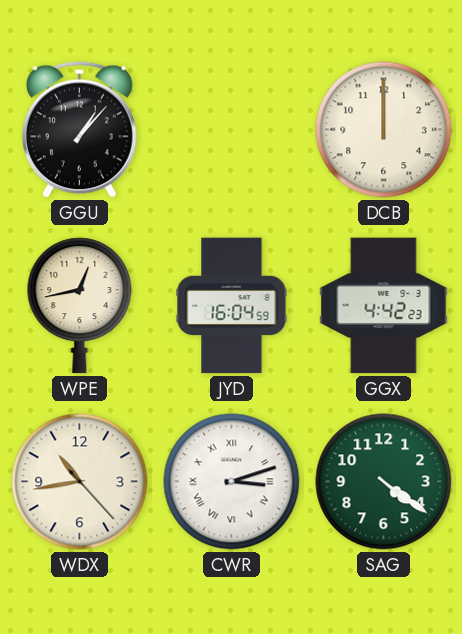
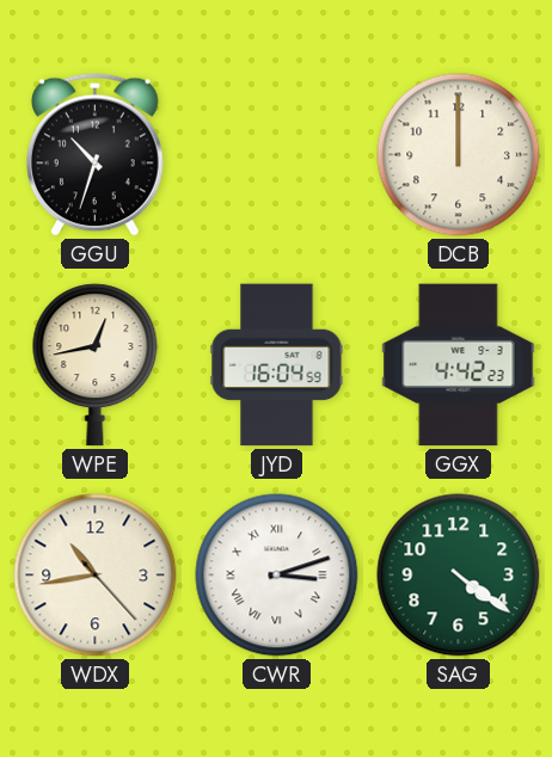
GGU: 1:07 -> 10:33
